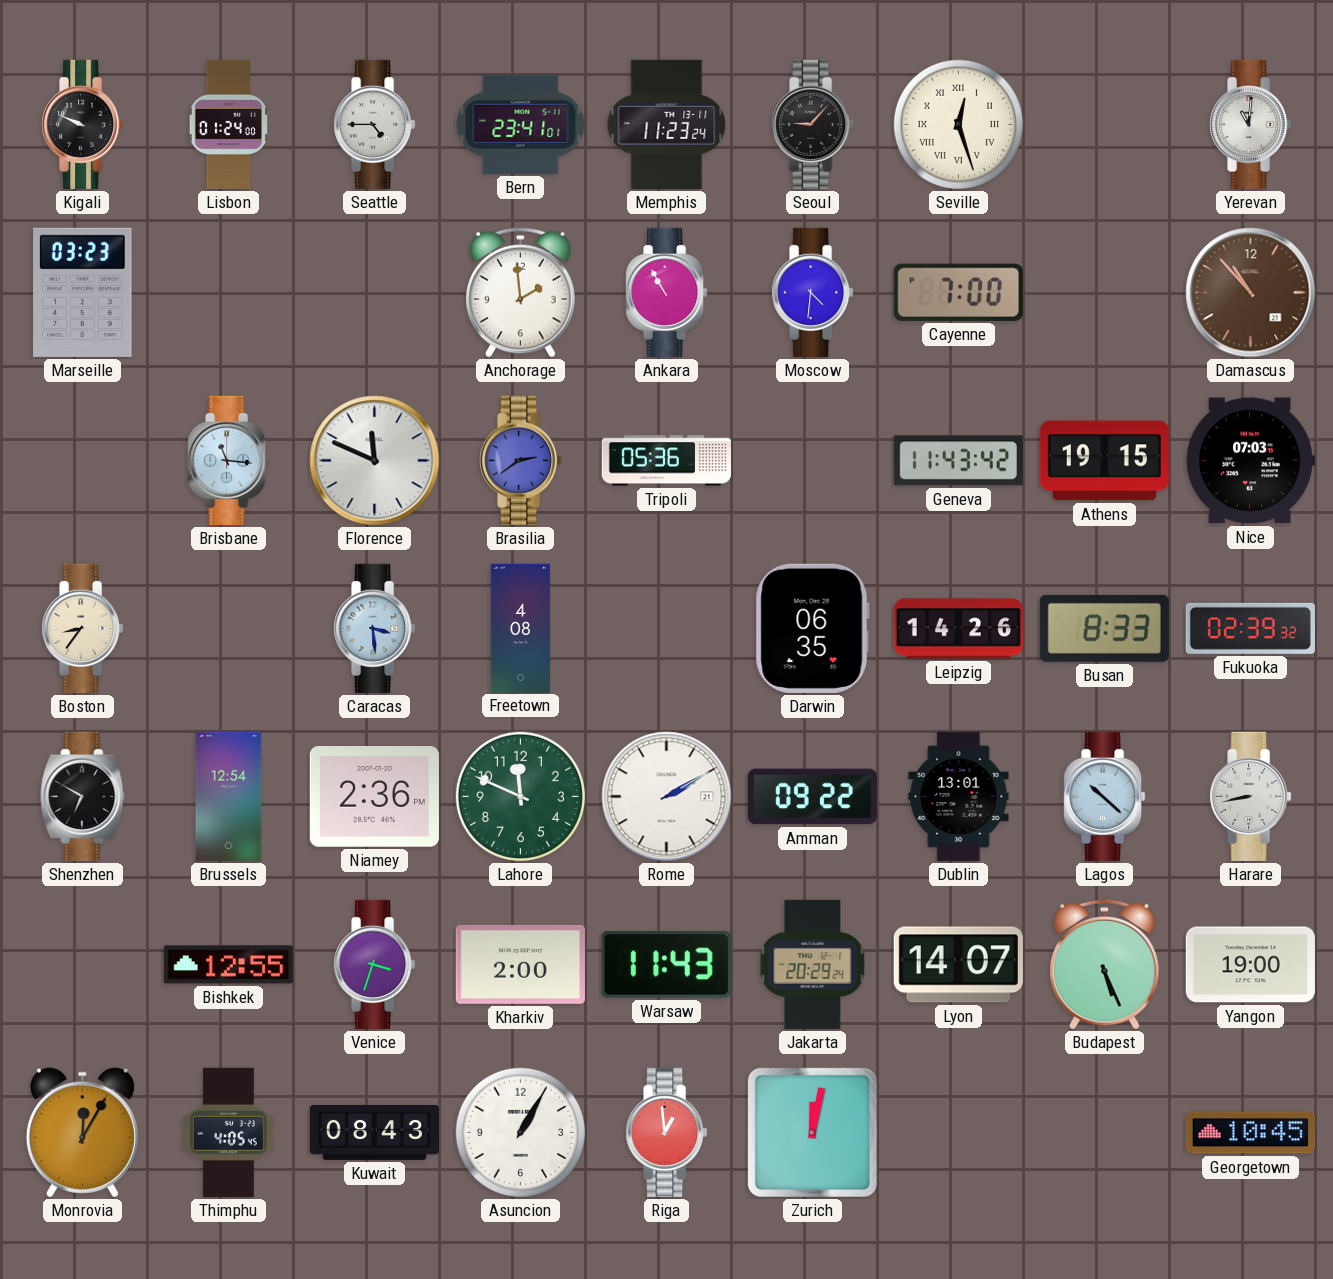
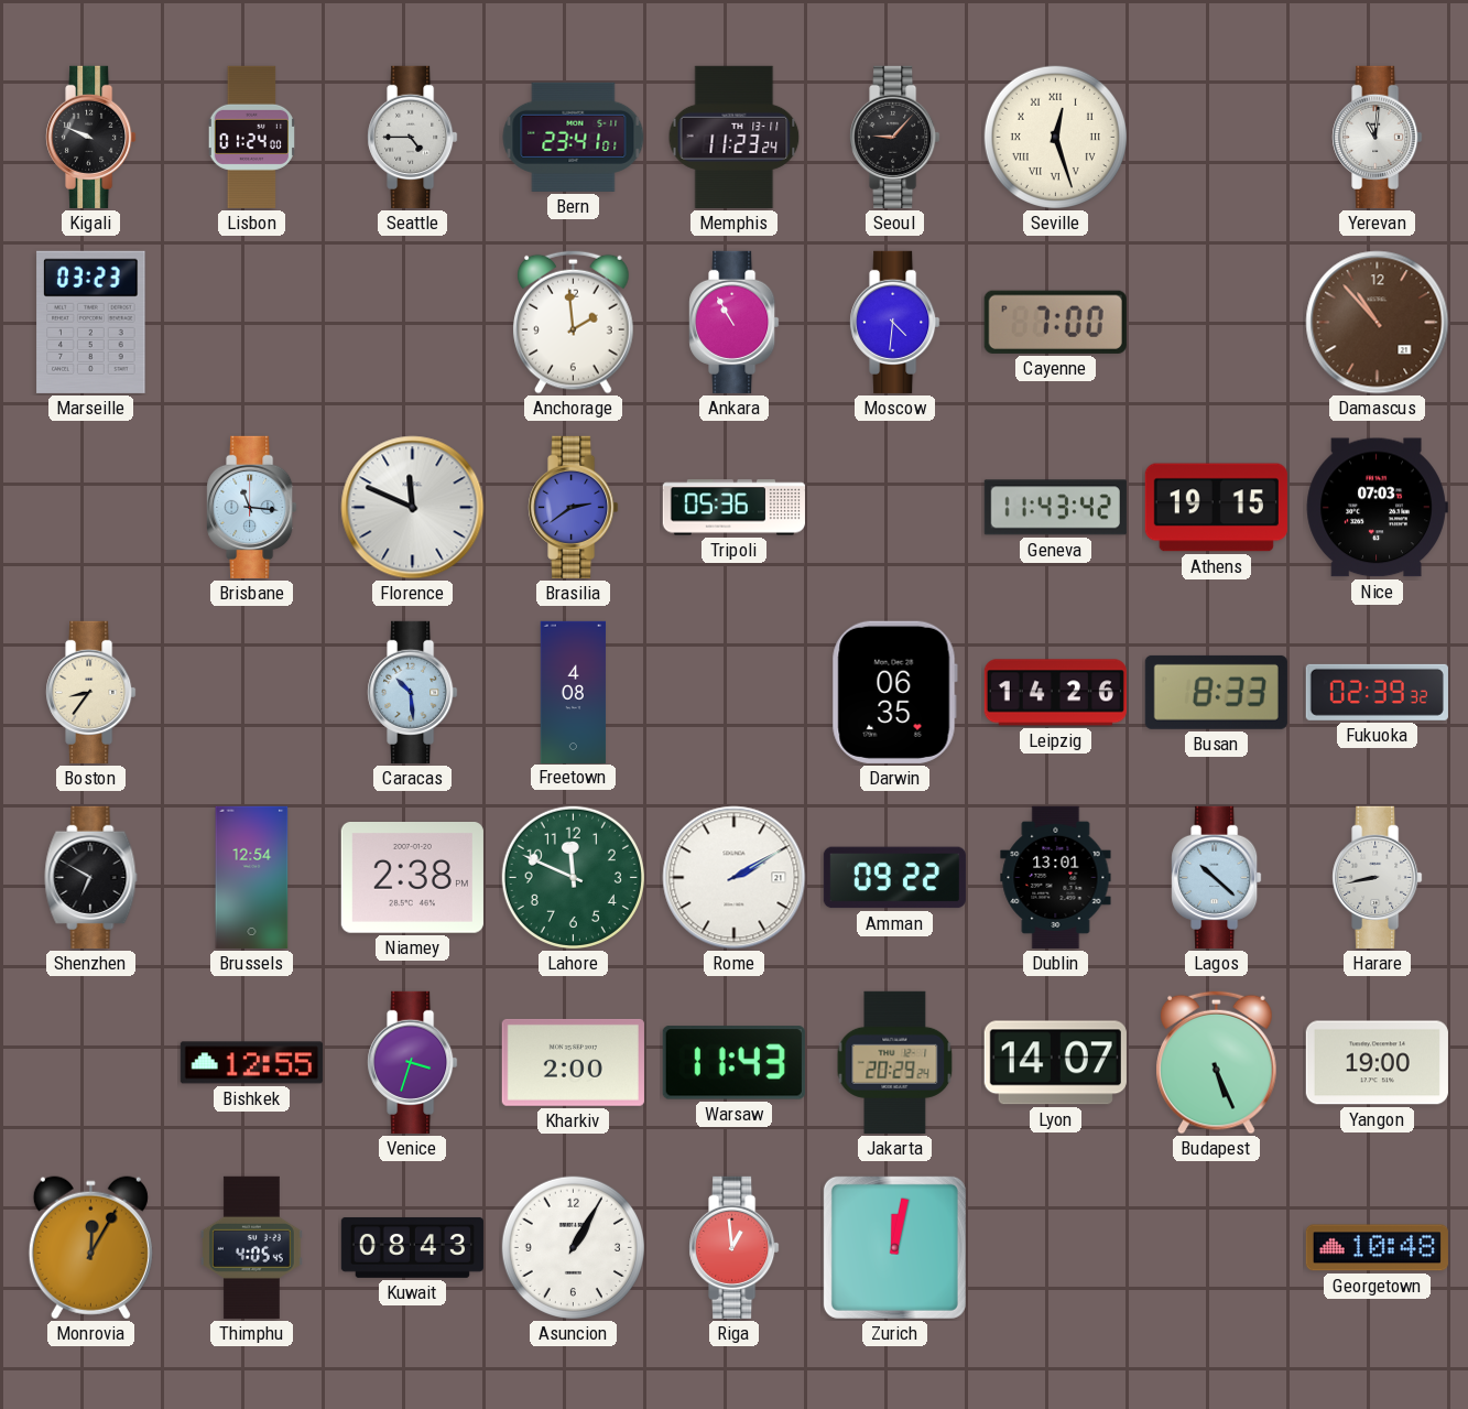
Caracas: 3:29 -> 10:29
Niamey: 2:36 -> 2:38
Georgetown: 10:45 -> 10:48
